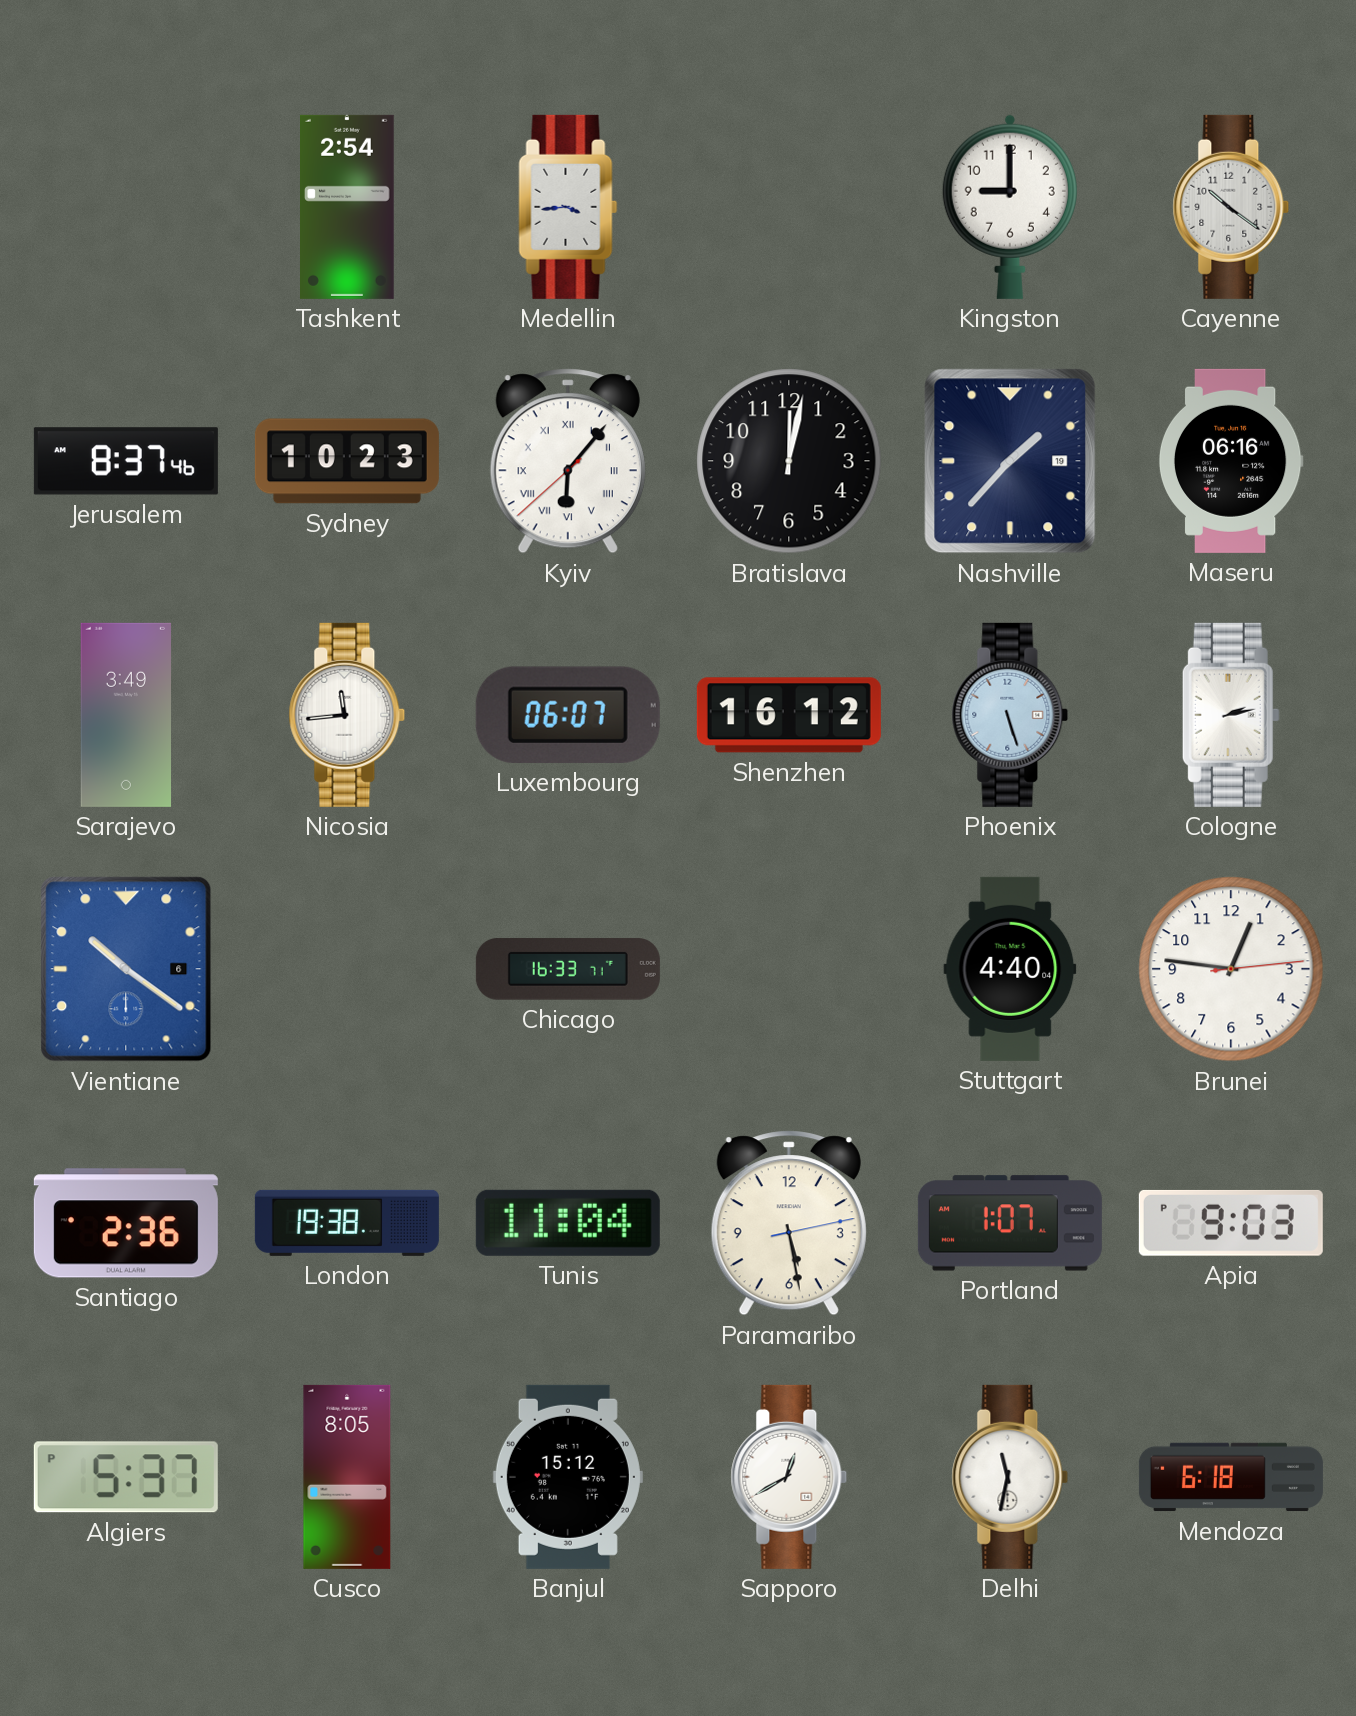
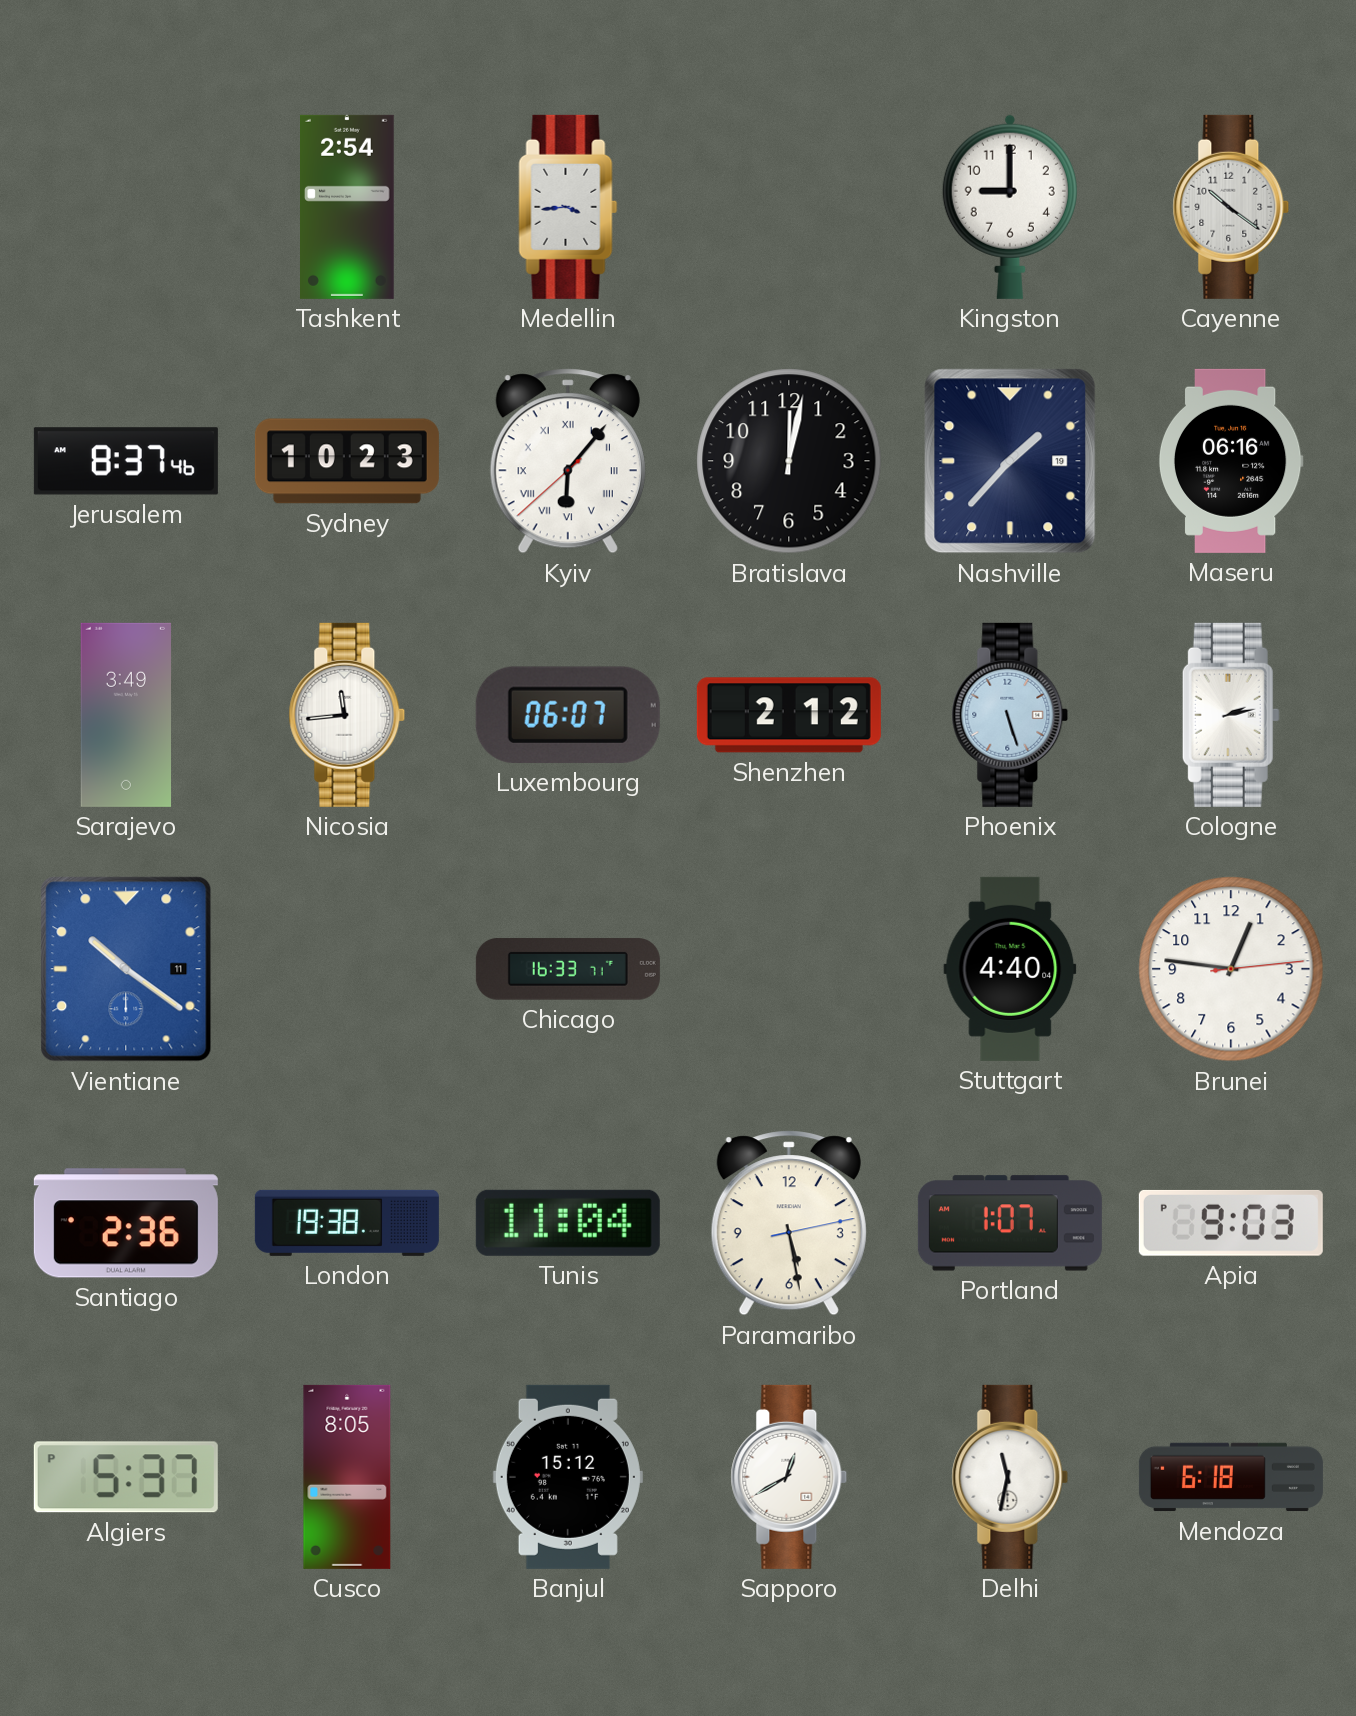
Shenzhen: 16:12 -> 2:12
Vientiane date: 6 -> 11
